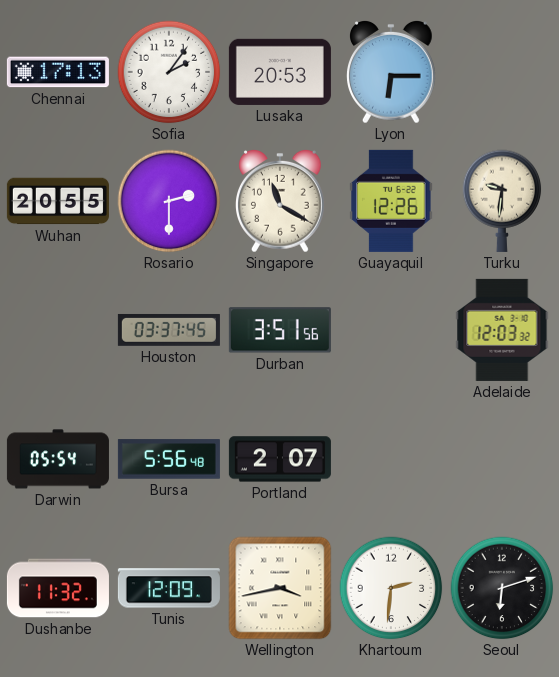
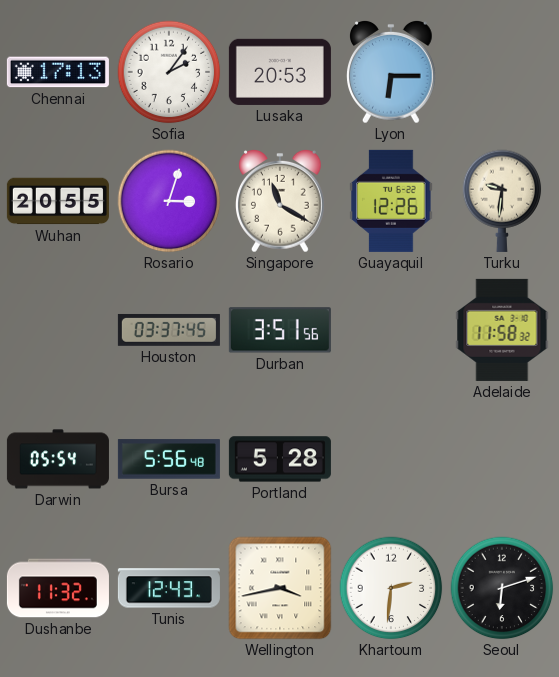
Rosario: 2:30 -> 3:03
Adelaide: 12:03 -> 11:58
Portland: 2:07 -> 5:28
Tunis: 12:09 -> 12:43
